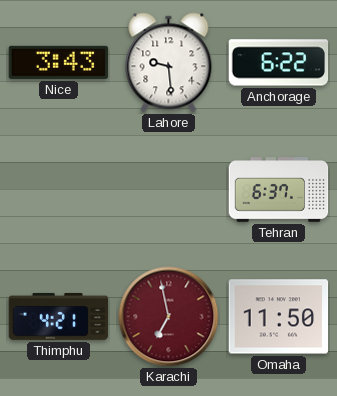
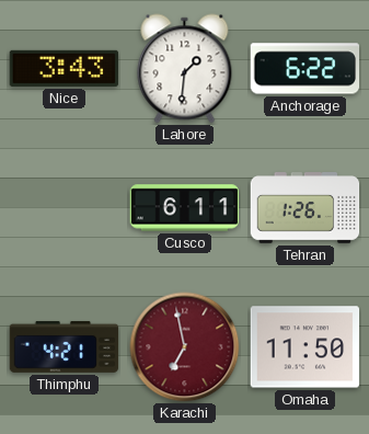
Lahore: 9:29 -> 1:31
Cusco: none -> 6:11
Tehran: 6:37 -> 1:26
